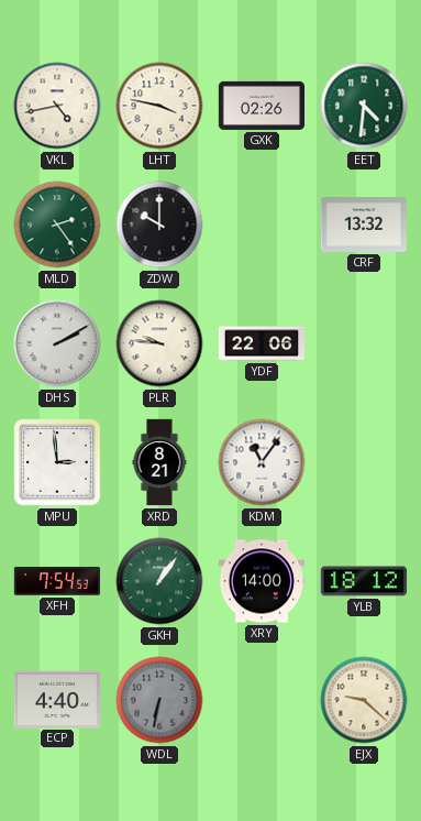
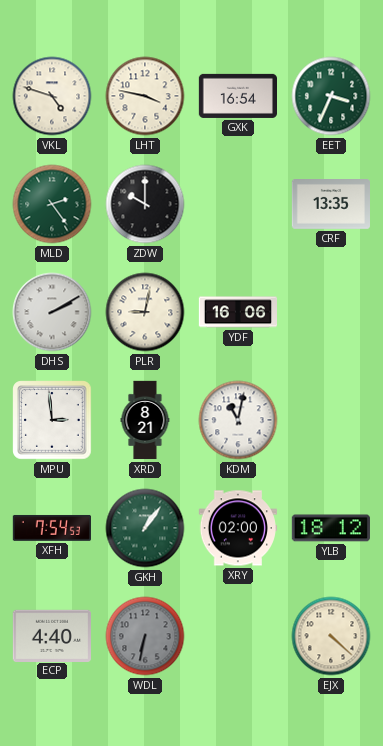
VKL: 4:43 -> 4:48
GXK: 02:26 -> 16:54
EET: 4:31 -> 3:34
CRF: 13:32 -> 13:35
PLR: 9:46 -> 9:02
YDF: 22:06 -> 16:06
KDM: 11:06 -> 11:02
XRY: 14:00 -> 02:00
EJX: 9:22 -> 4:22
